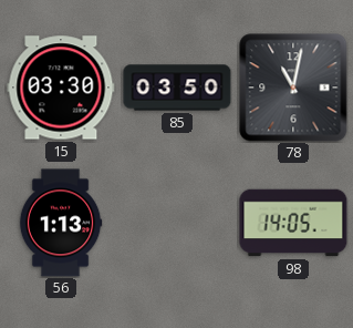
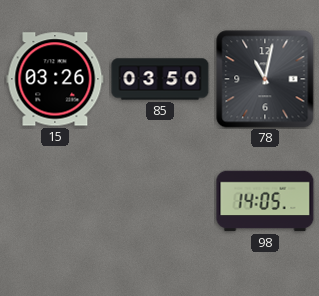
15: 03:30 -> 03:26
56: 1:13 -> none
